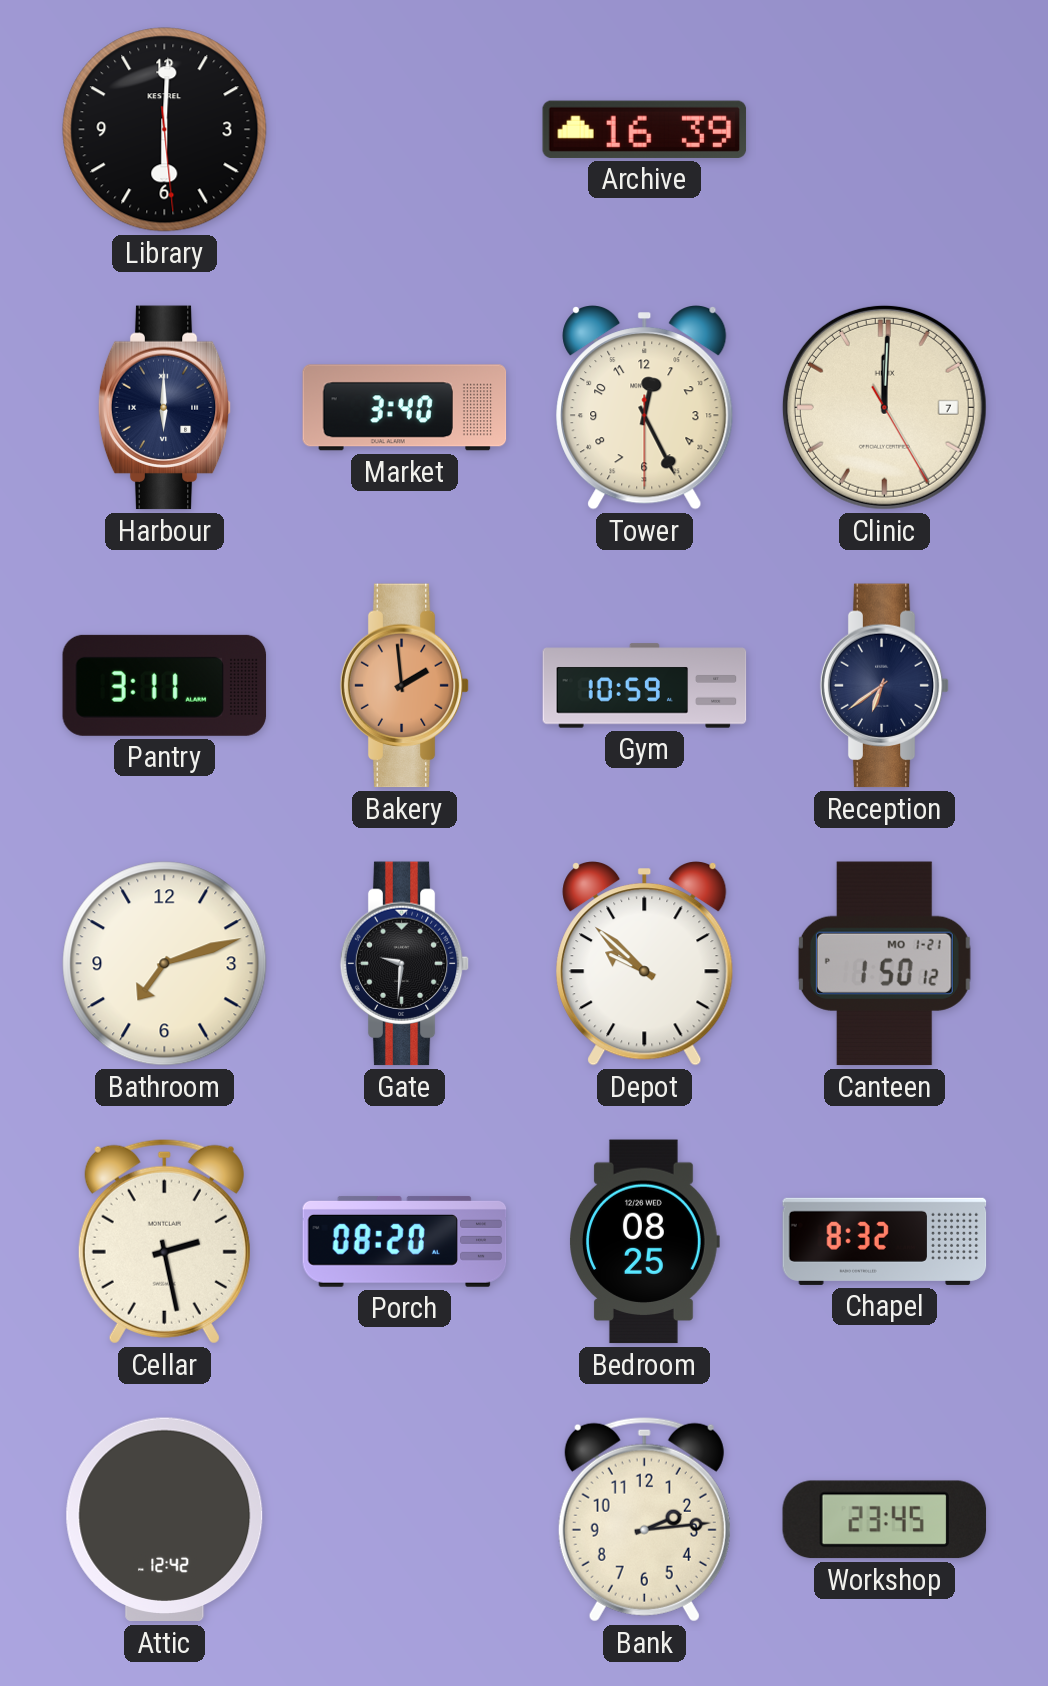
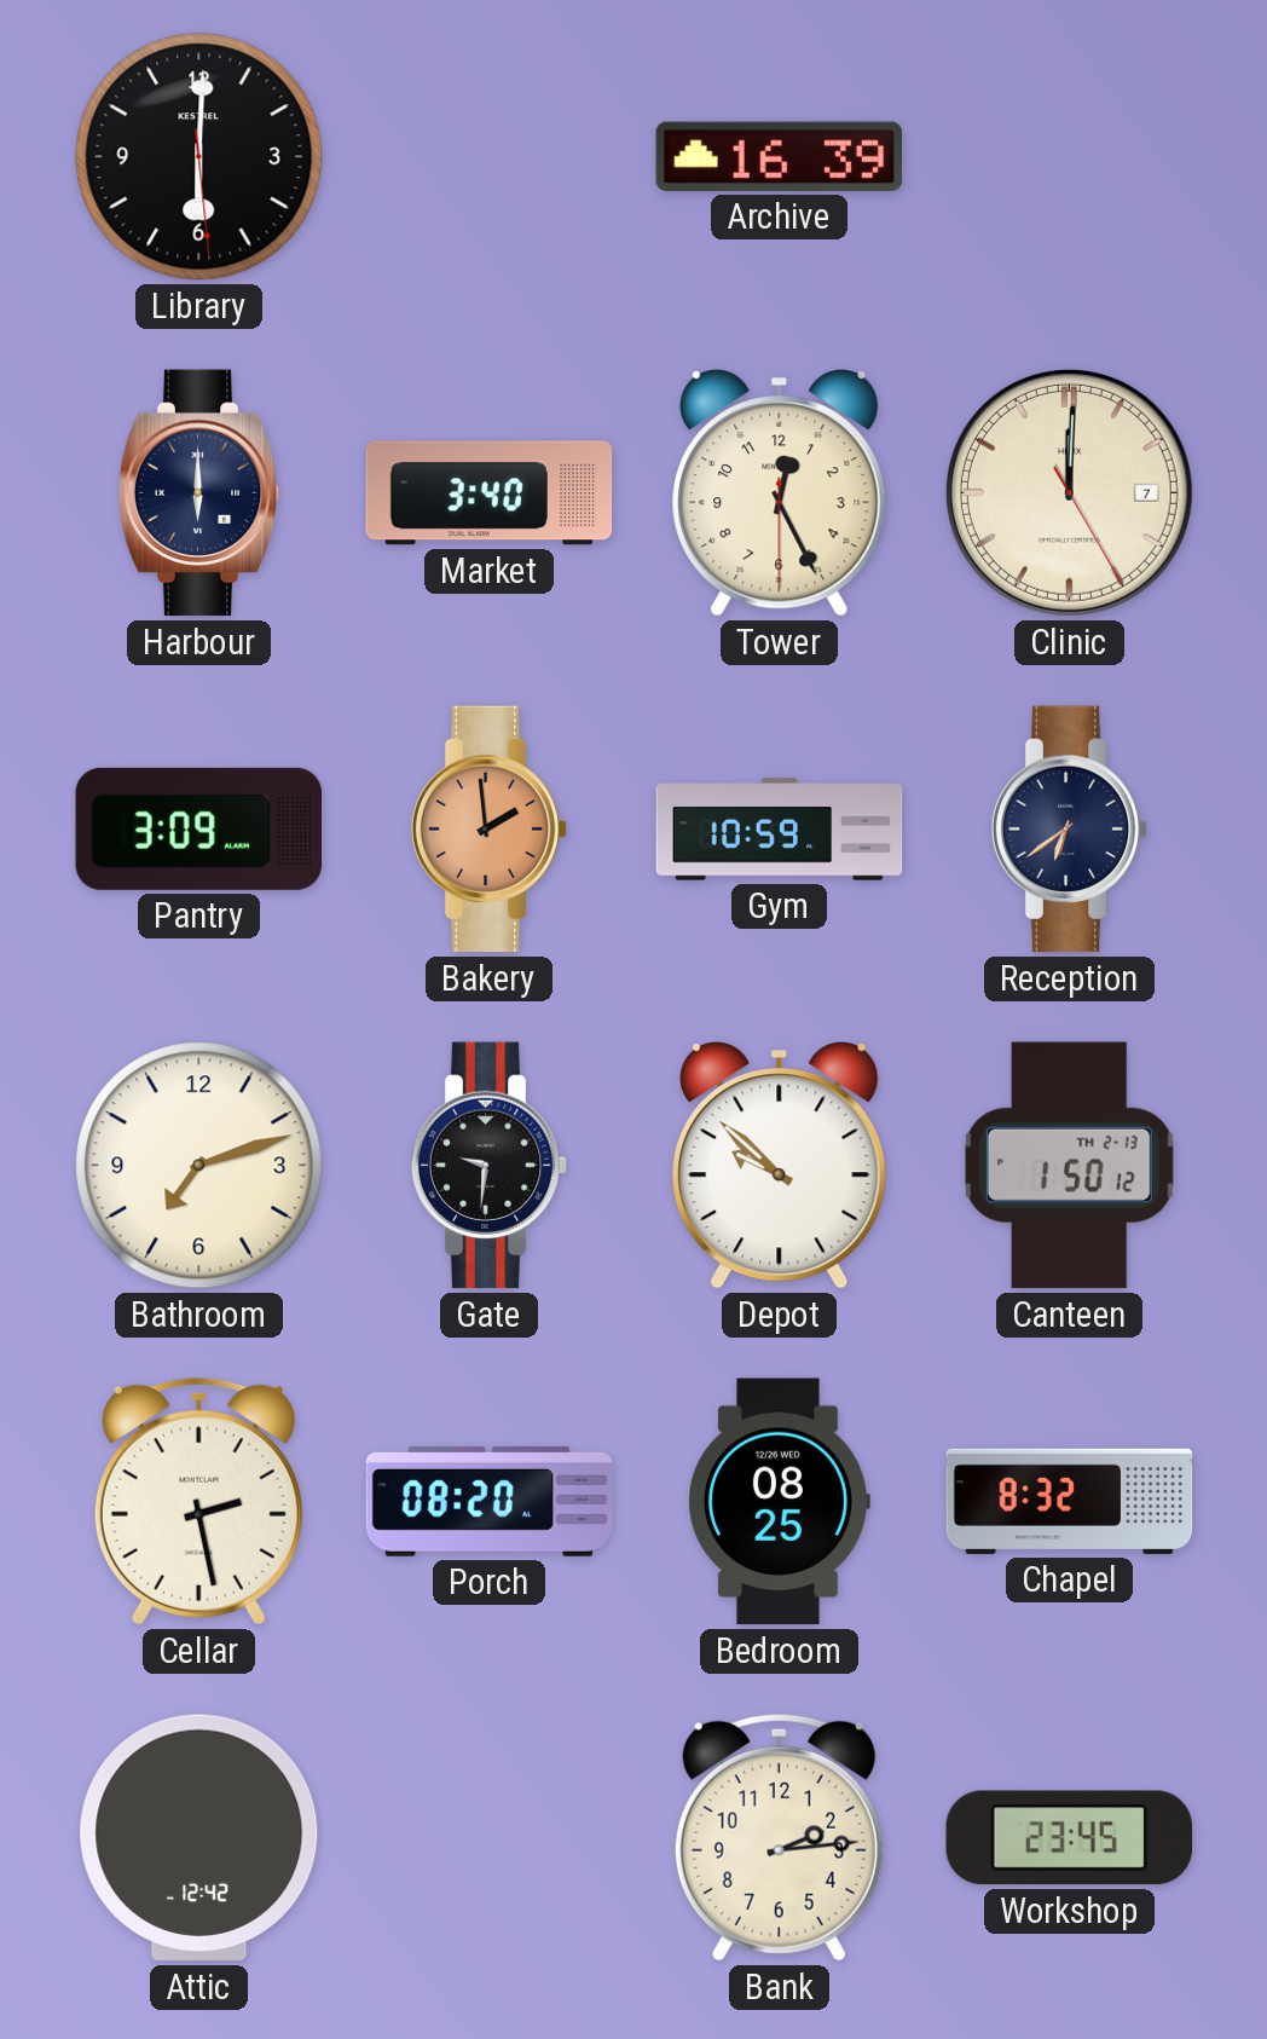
Pantry: 3:11 -> 3:09
Canteen date: MO 1-21 -> TH 2-13
